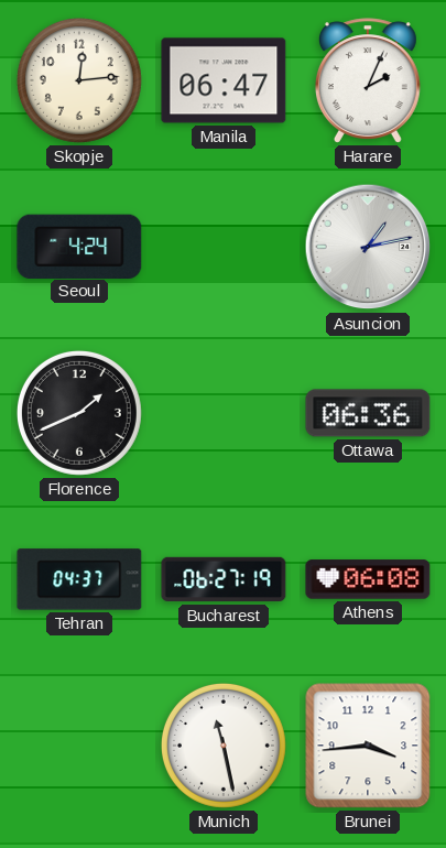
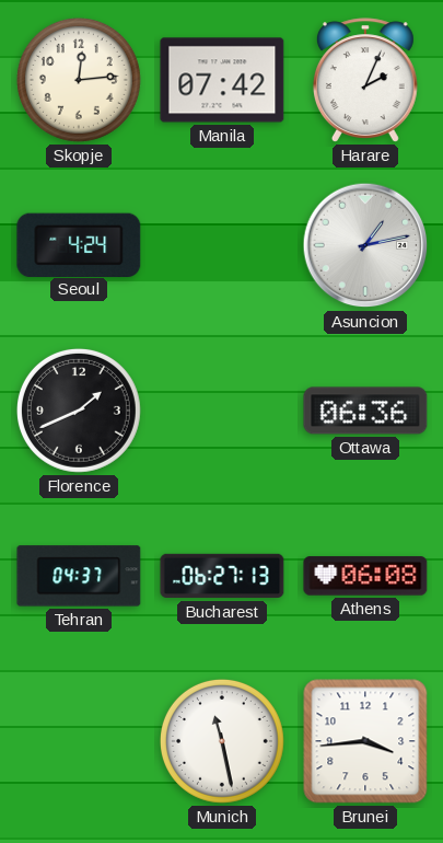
Manila: 06:47 -> 07:42
Bucharest: 06:27:19 -> 06:27:13
